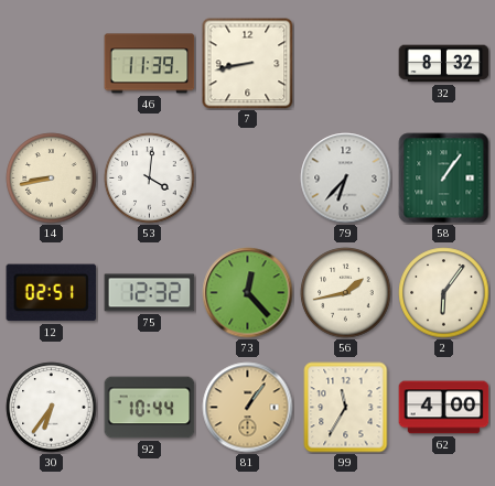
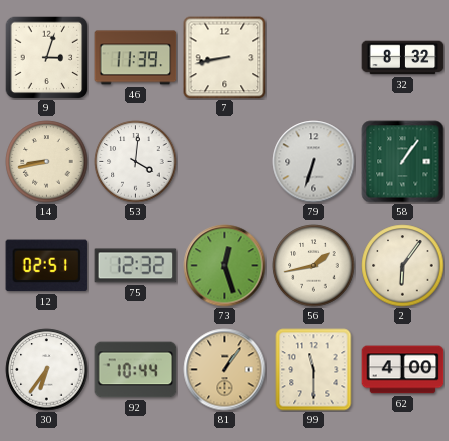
9: none -> 3:03
79: 6:37 -> 6:33
73: 12:23 -> 12:27
99: 11:35 -> 11:30
